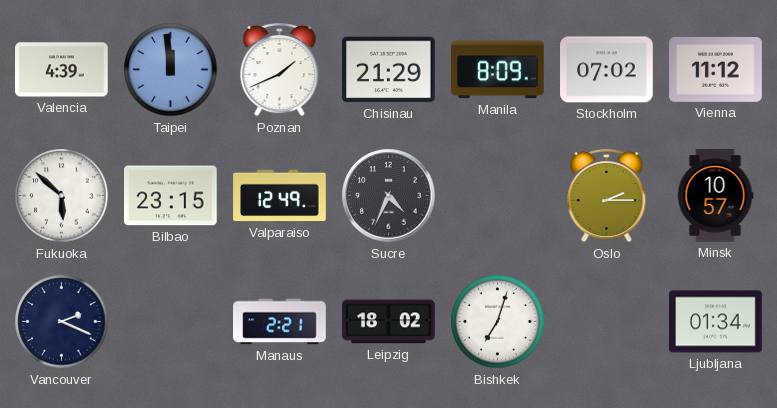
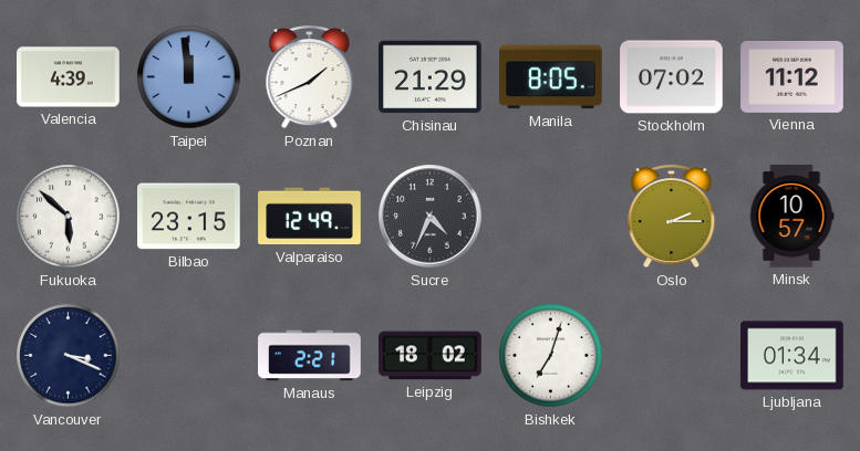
Manila: 8:09 -> 8:05
Vancouver: 2:19 -> 3:19
